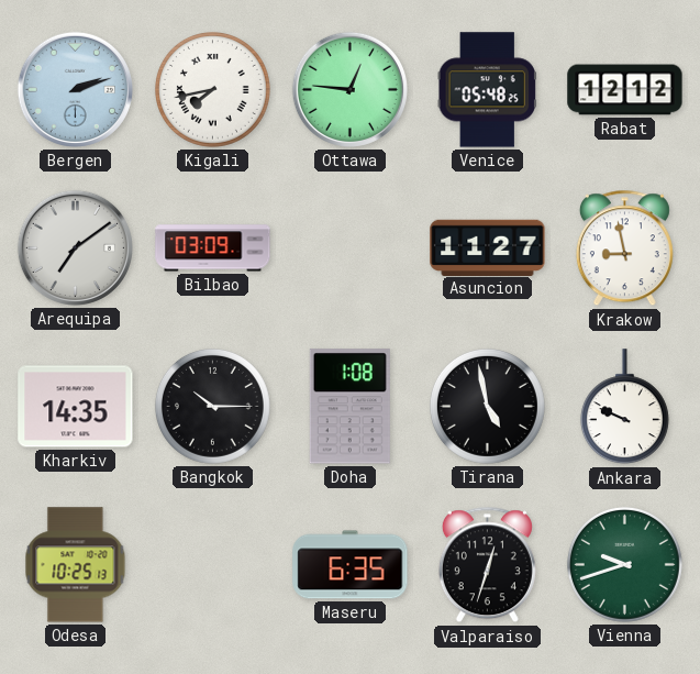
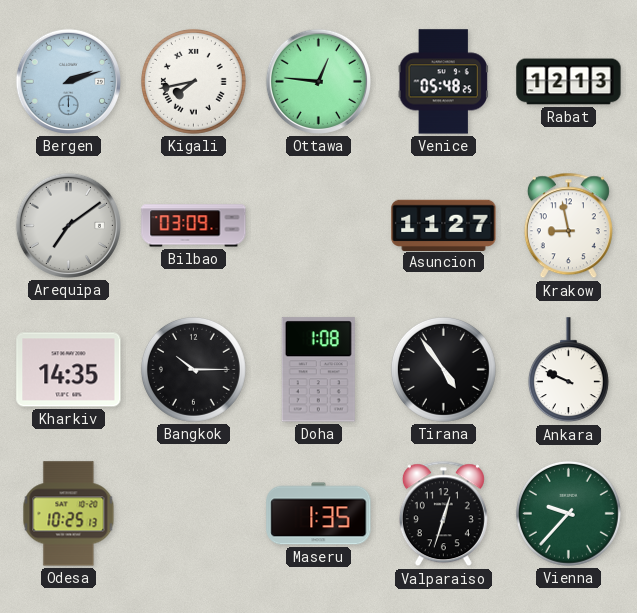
Rabat: 12:12 -> 12:13
Tirana: 4:58 -> 4:54
Maseru: 6:35 -> 1:35
Vienna: 9:42 -> 9:37
